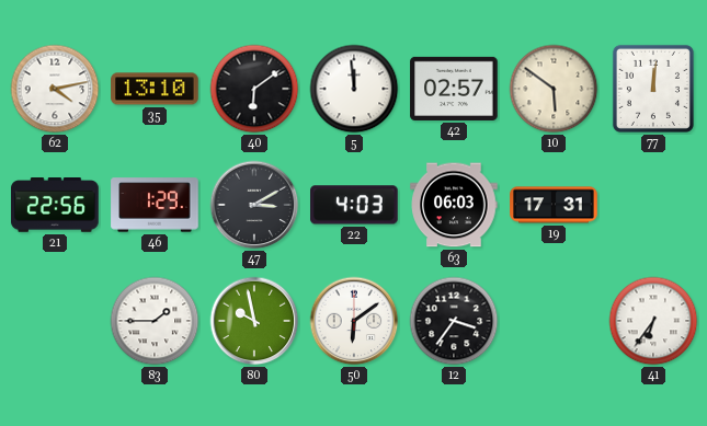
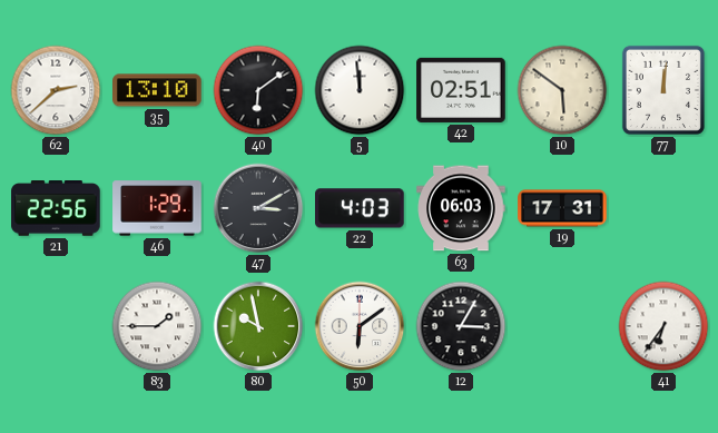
62: 4:13 -> 2:38
42: 02:57 -> 02:51
12: 3:36 -> 3:05
